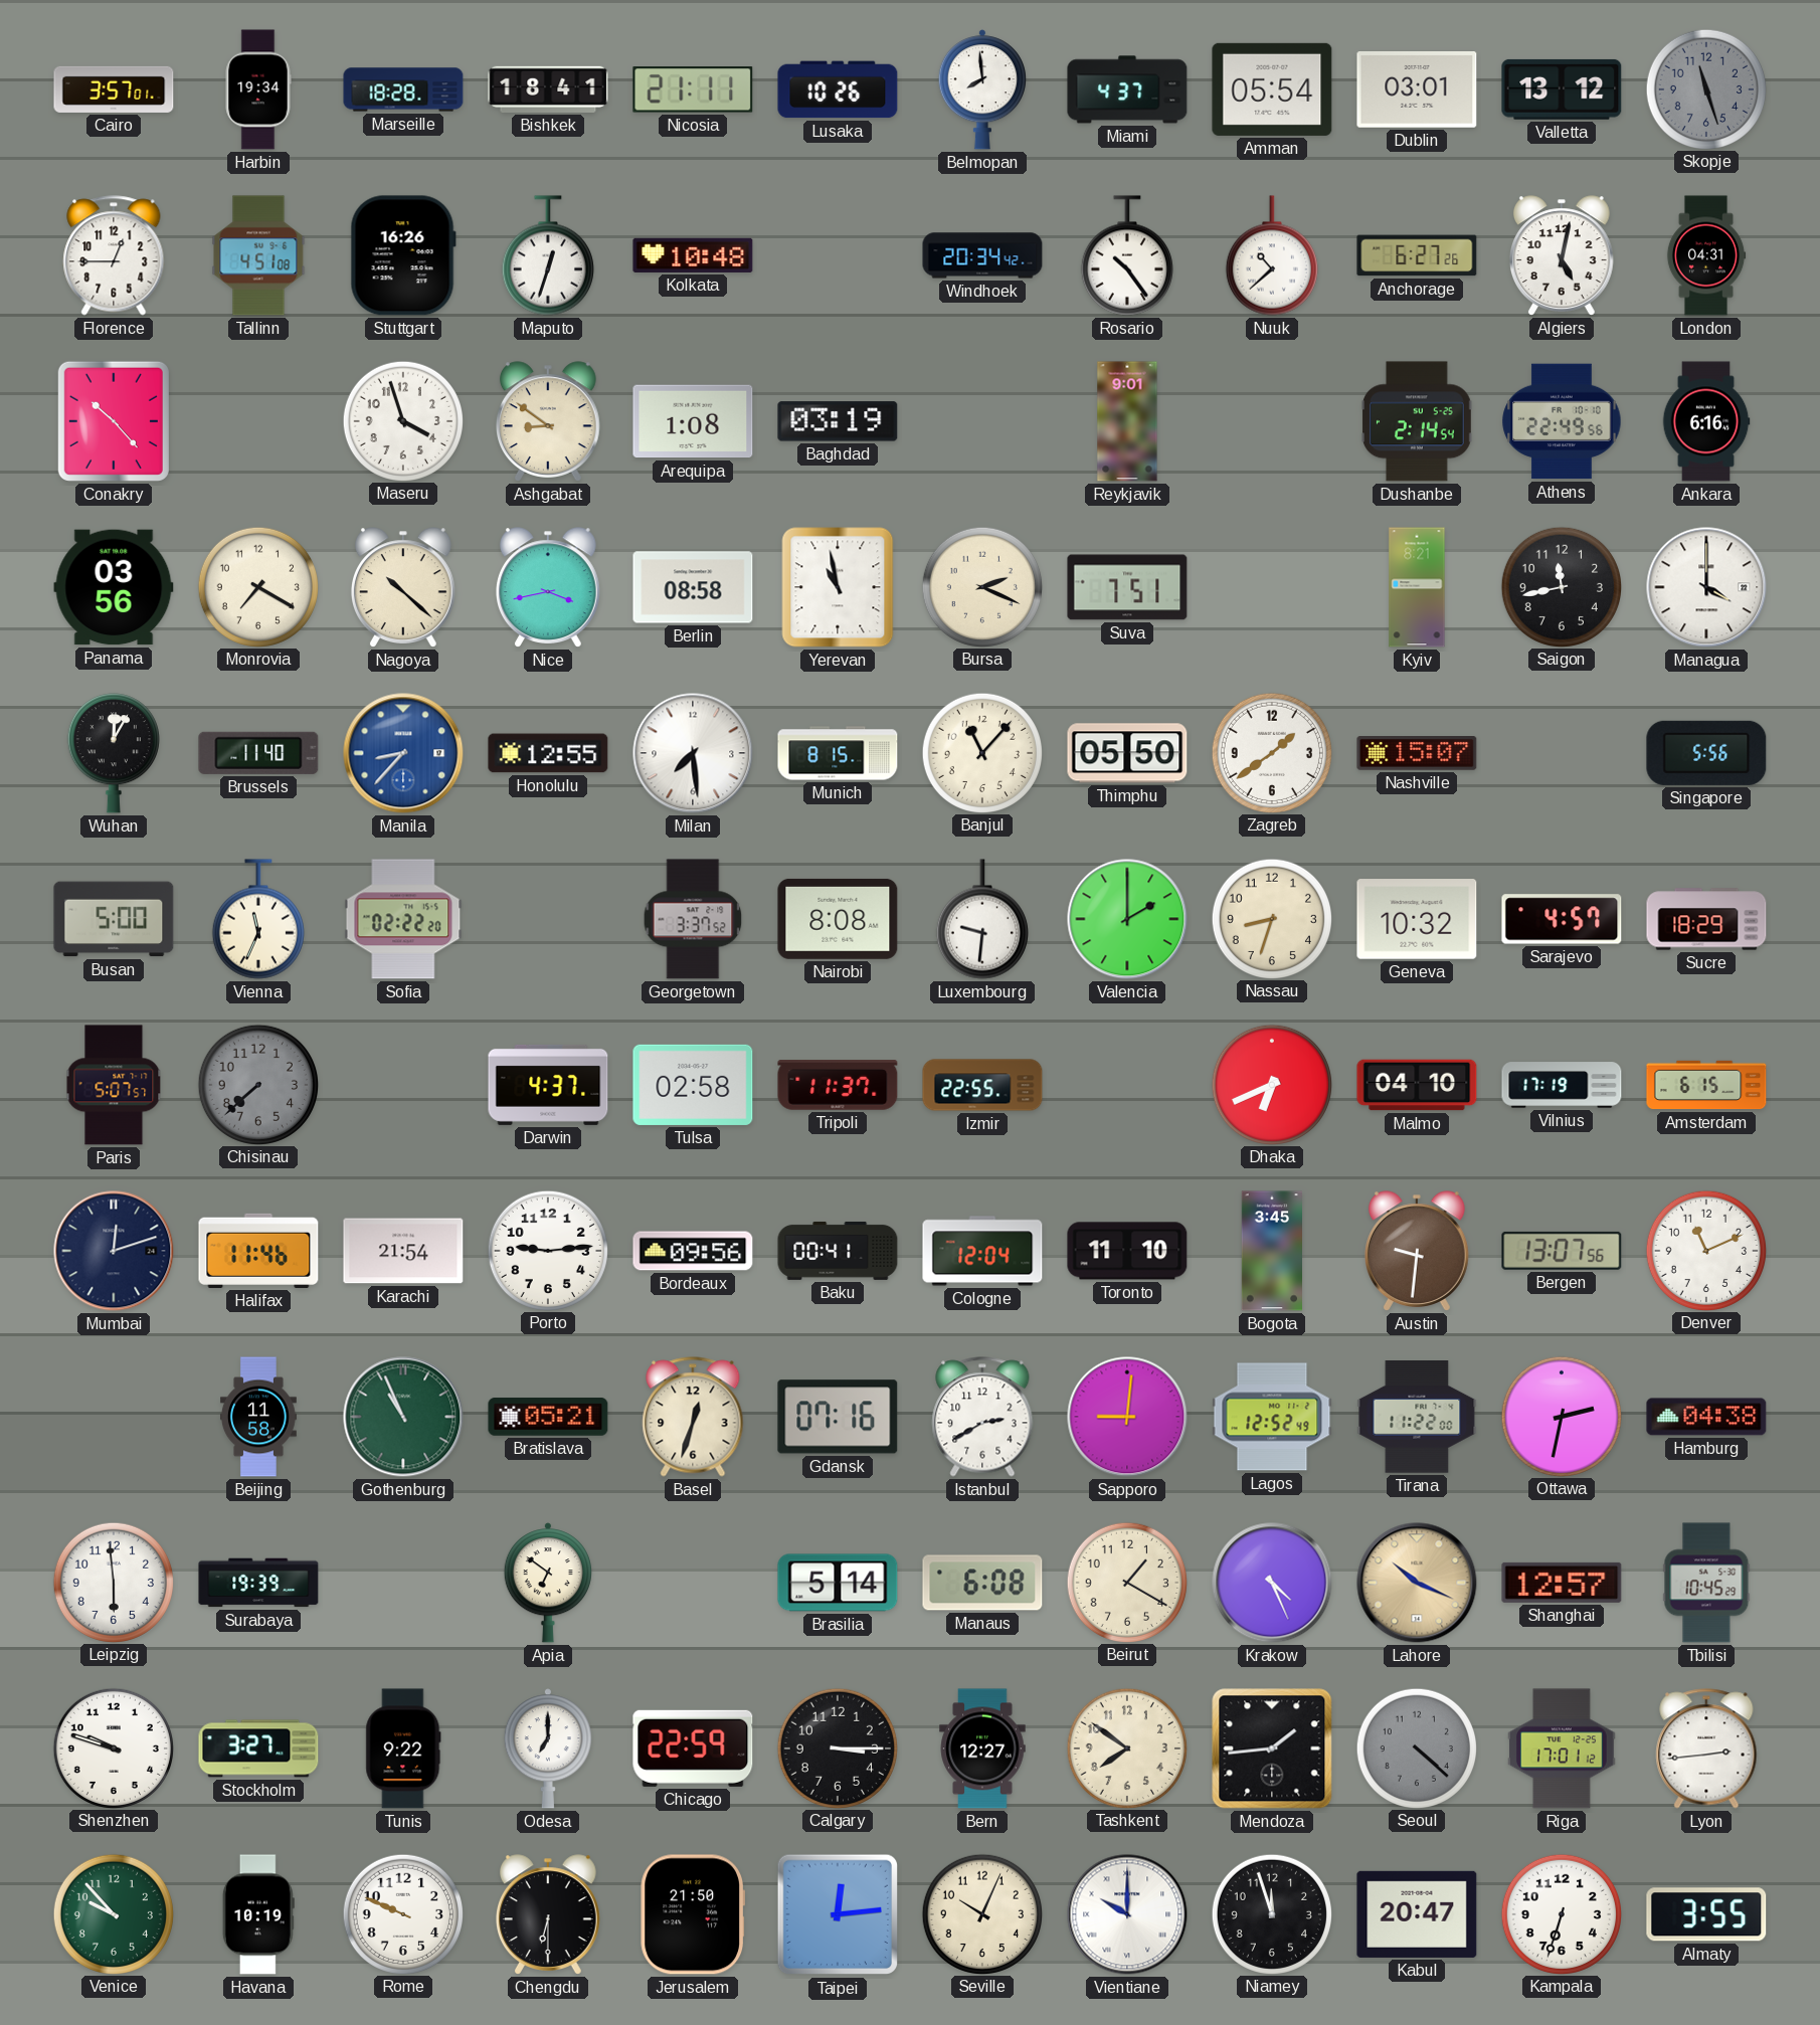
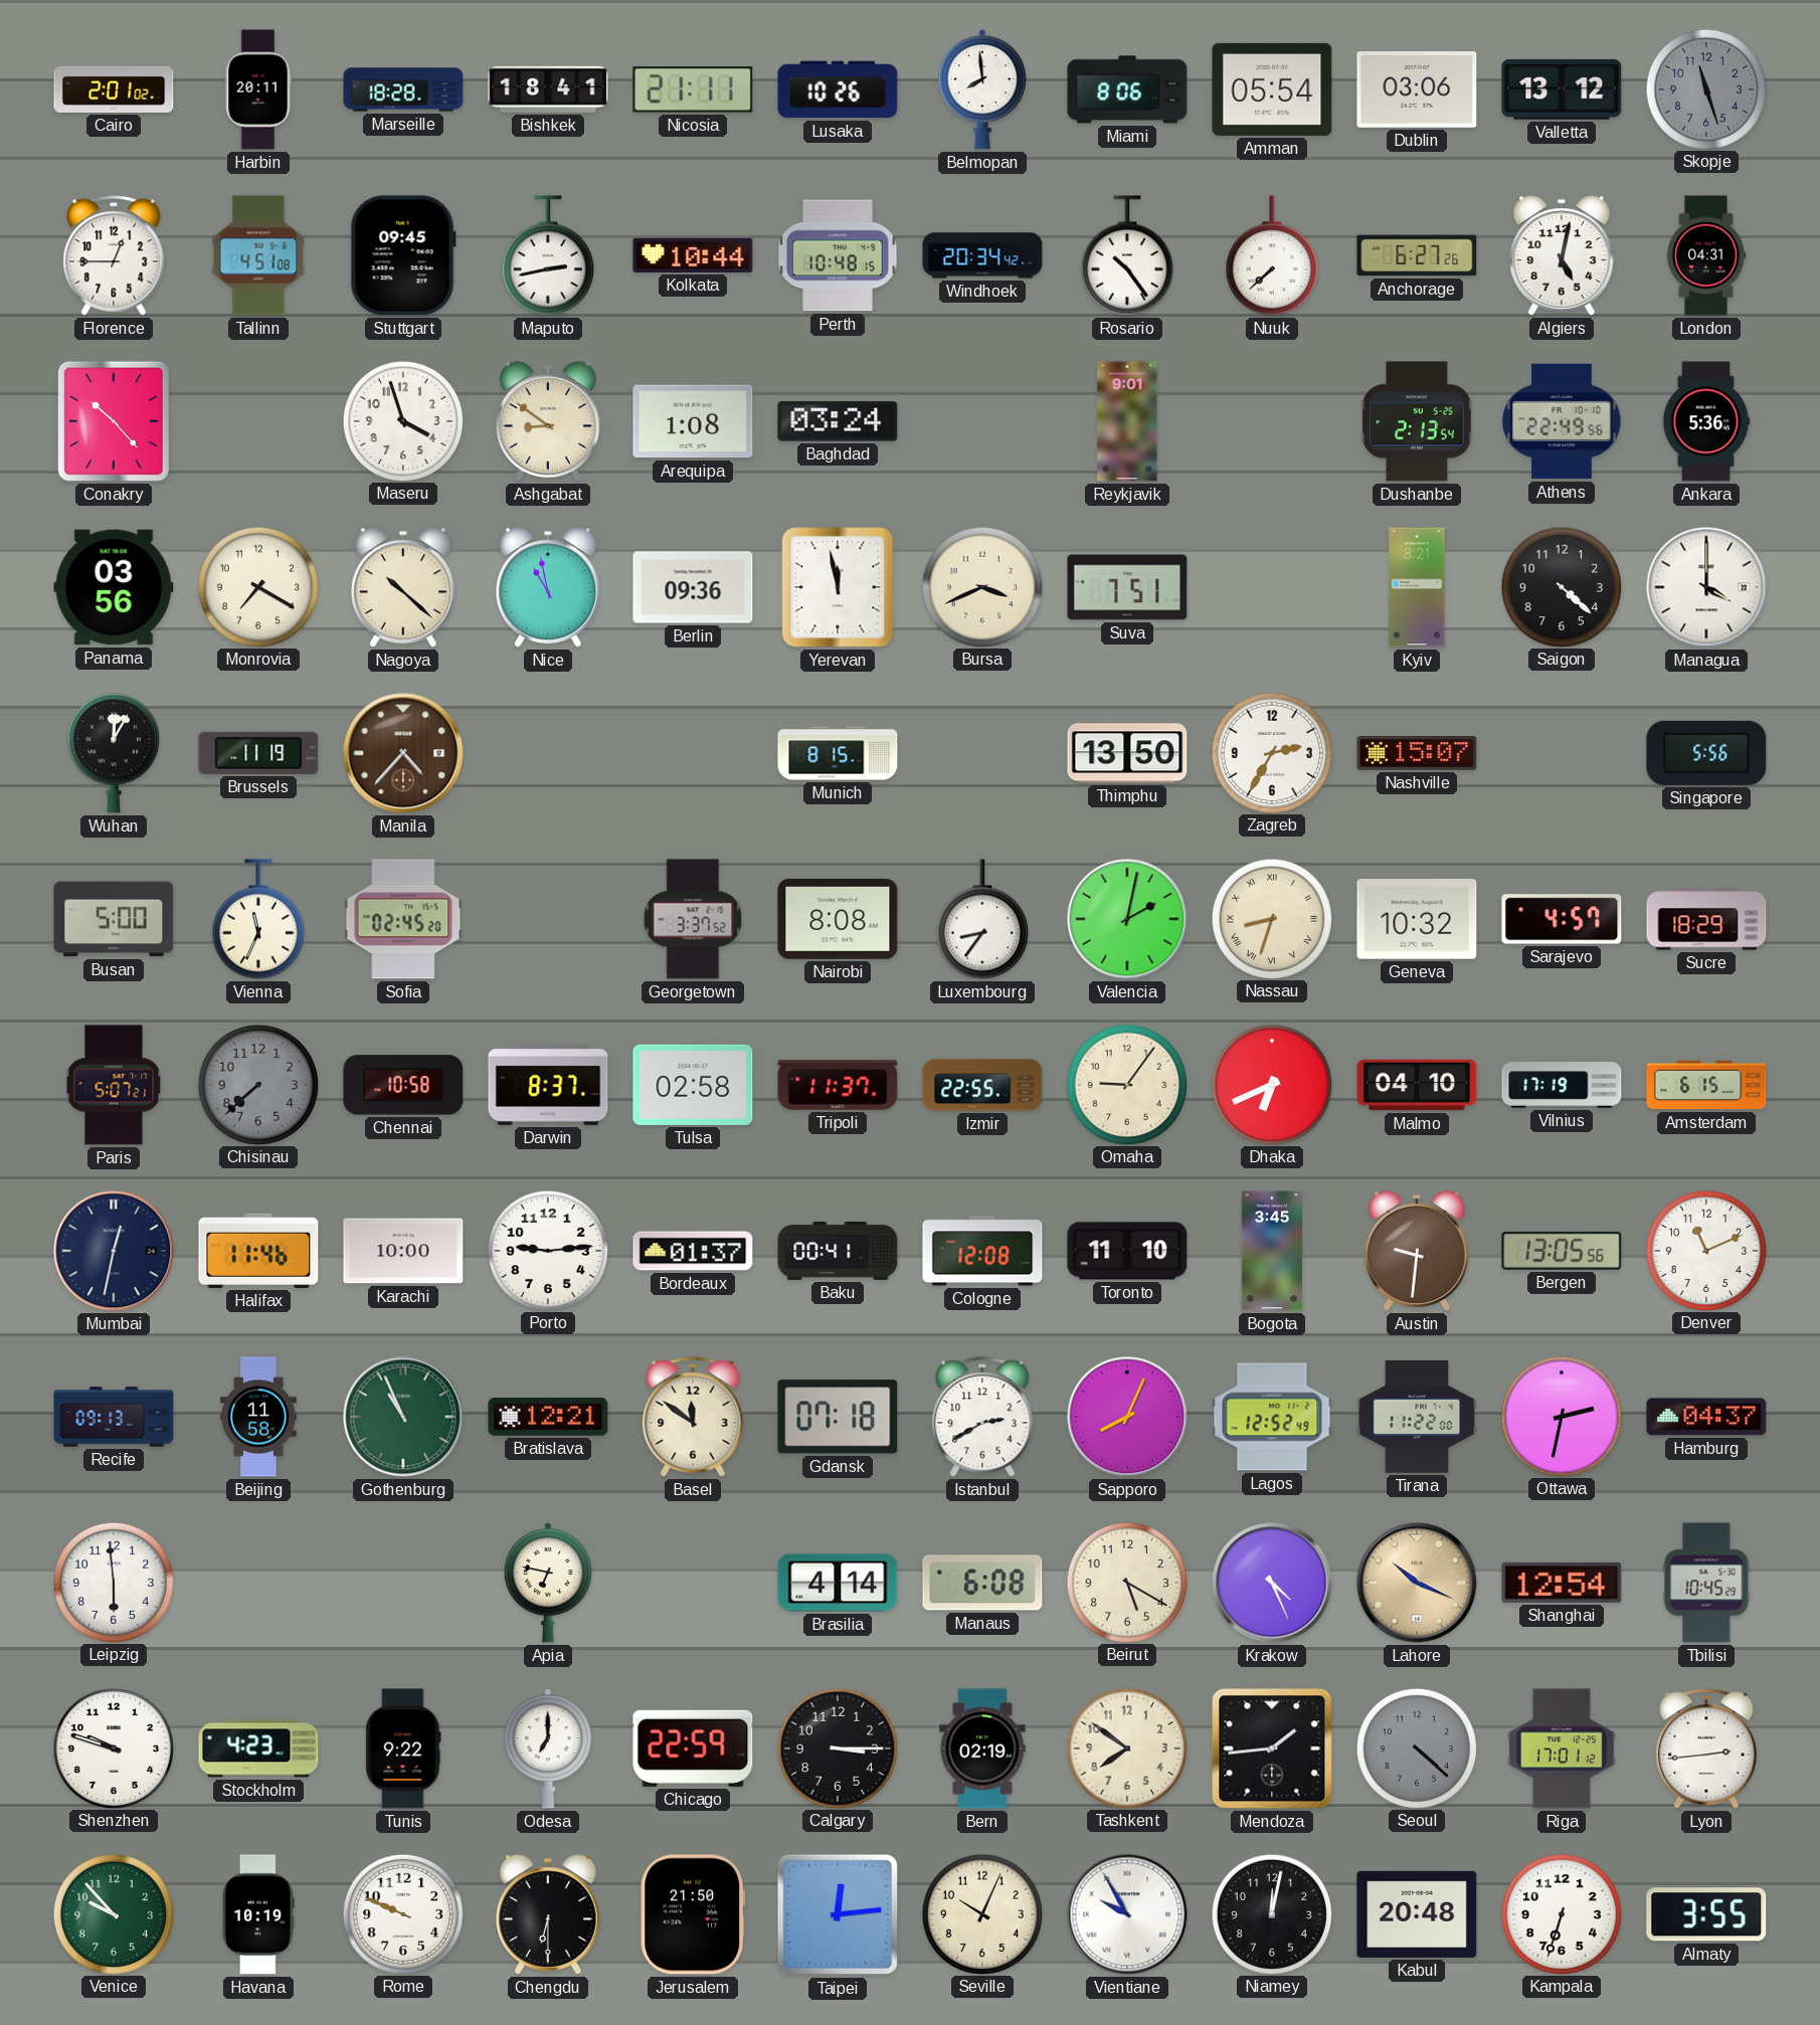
Cairo: 3:57 -> 2:01
Harbin: 19:34 -> 20:11
Miami: 4:37 -> 8:06
Dublin: 03:01 -> 03:06
Stuttgart: 16:26 -> 09:45
Maputo: 12:33 -> 2:43
Kolkata: 10:48 -> 10:44
Perth: none -> 10:48
Nuuk: 10:38 -> 7:38
Baghdad: 03:19 -> 03:24
Dushanbe: 2:14 -> 2:13
Ankara: 6:16 -> 5:36
Nice: 3:43 -> 10:58
Berlin: 08:58 -> 09:36
Yerevan: 10:58 -> 11:58
Bursa: 2:19 -> 3:41
Saigon: 11:43 -> 4:22
Brussels: 11:40 -> 11:19
Manila: 8:37 -> 4:37
Manila dial: blue -> brown
Honolulu: 12:55 -> none
Milan: 7:29 -> none
Banjul: 11:07 -> none
Thimphu: 05:50 -> 13:50
Zagreb: 1:39 -> 2:35
Sofia: 02:22 -> 02:45
Luxembourg: 9:31 -> 8:36
Valencia: 2:00 -> 2:02
Nassau numerals: Arabic -> Roman
Paris: 5:07:57 -> 5:07:21
Chennai: none -> 10:58
Darwin: 4:37 -> 8:37
Omaha: none -> 9:06
Mumbai: 12:12 -> 12:32
Karachi: 21:54 -> 10:00
Bordeaux: 09:56 -> 01:37
Cologne: 12:04 -> 12:08
Bergen: 13:07 -> 13:05
Recife: none -> 09:13
Bratislava: 05:21 -> 12:21
Basel: 12:33 -> 11:51
Gdansk: 07:16 -> 07:18
Sapporo: 9:01 -> 8:04
Hamburg: 04:38 -> 04:37
Surabaya: 19:39 -> none
Apia: 6:51 -> 6:47
Brasilia: 5:14 -> 4:14
Beirut: 1:20 -> 5:20
Shanghai: 12:57 -> 12:54
Stockholm: 3:27 -> 4:23
Bern: 12:27 -> 02:19
Vientiane: 10:00 -> 9:55
Niamey: 11:57 -> 12:02
Kabul: 20:47 -> 20:48
